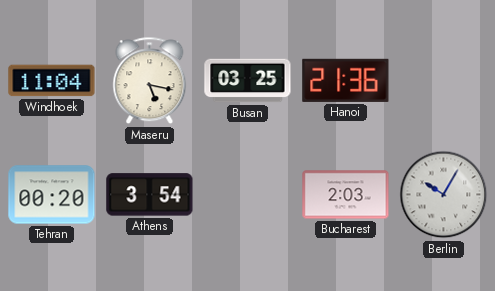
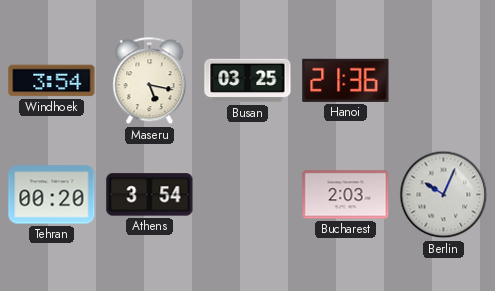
Windhoek: 11:04 -> 3:54
Berlin: 10:05 -> 10:04
